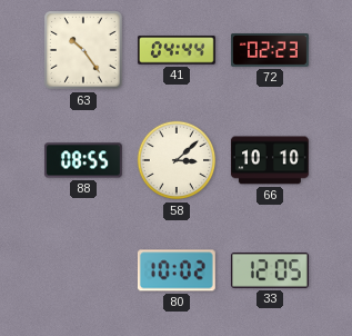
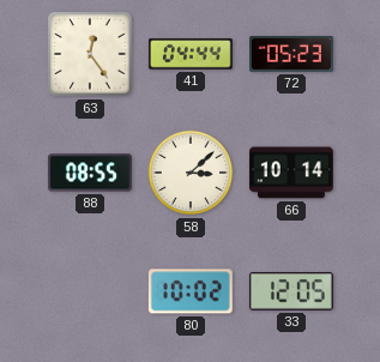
63: 10:24 -> 12:24
72: 02:23 -> 05:23
66: 10:10 -> 10:14
